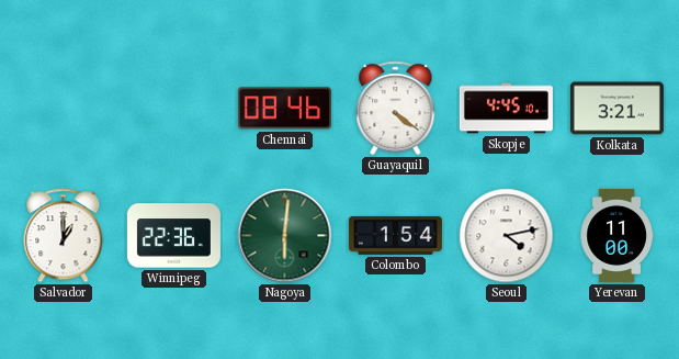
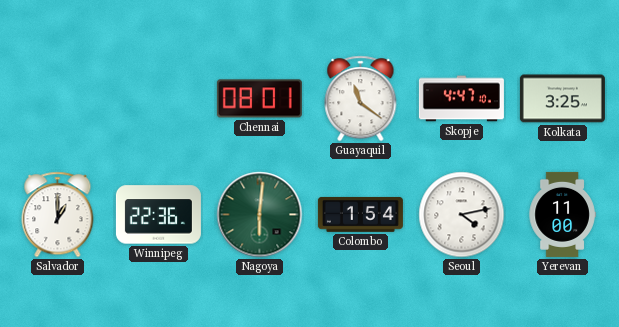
Chennai: 08:46 -> 08:01
Guayaquil: 4:21 -> 11:21
Skopje: 4:45 -> 4:47
Kolkata: 3:21 -> 3:25
